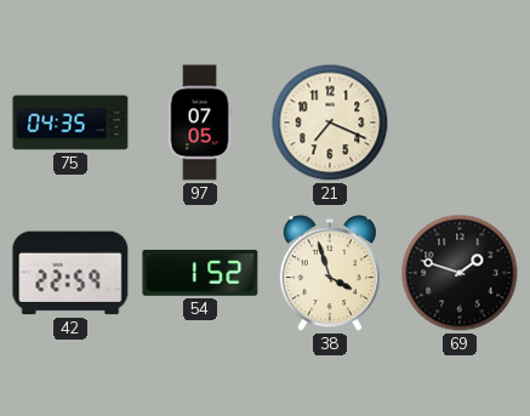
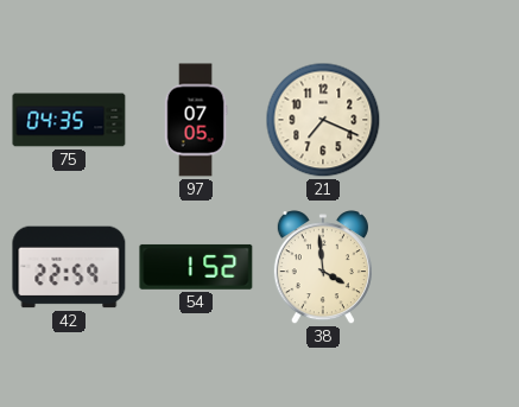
38: 3:57 -> 3:59
69: 1:48 -> none
